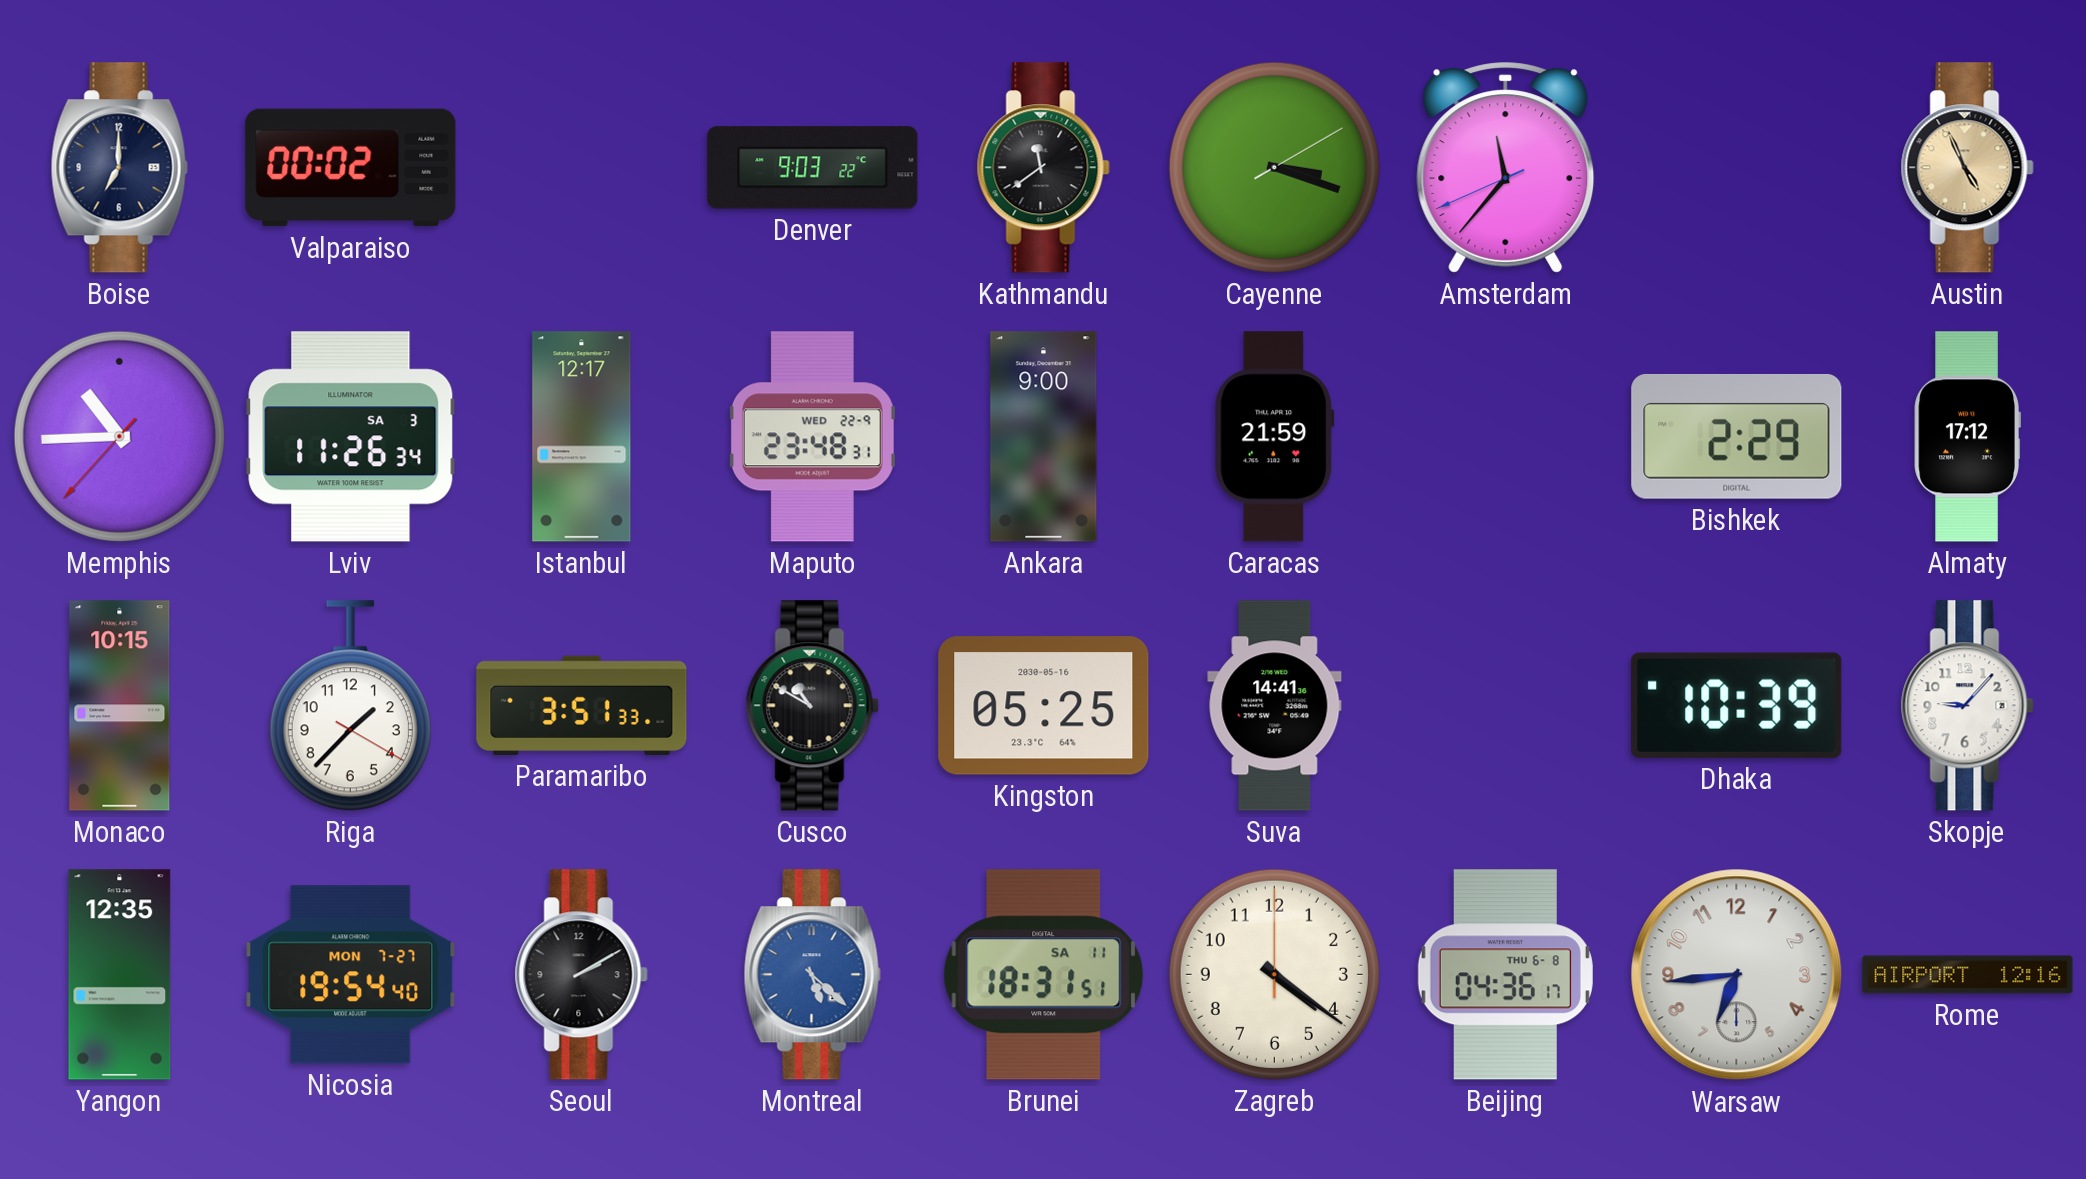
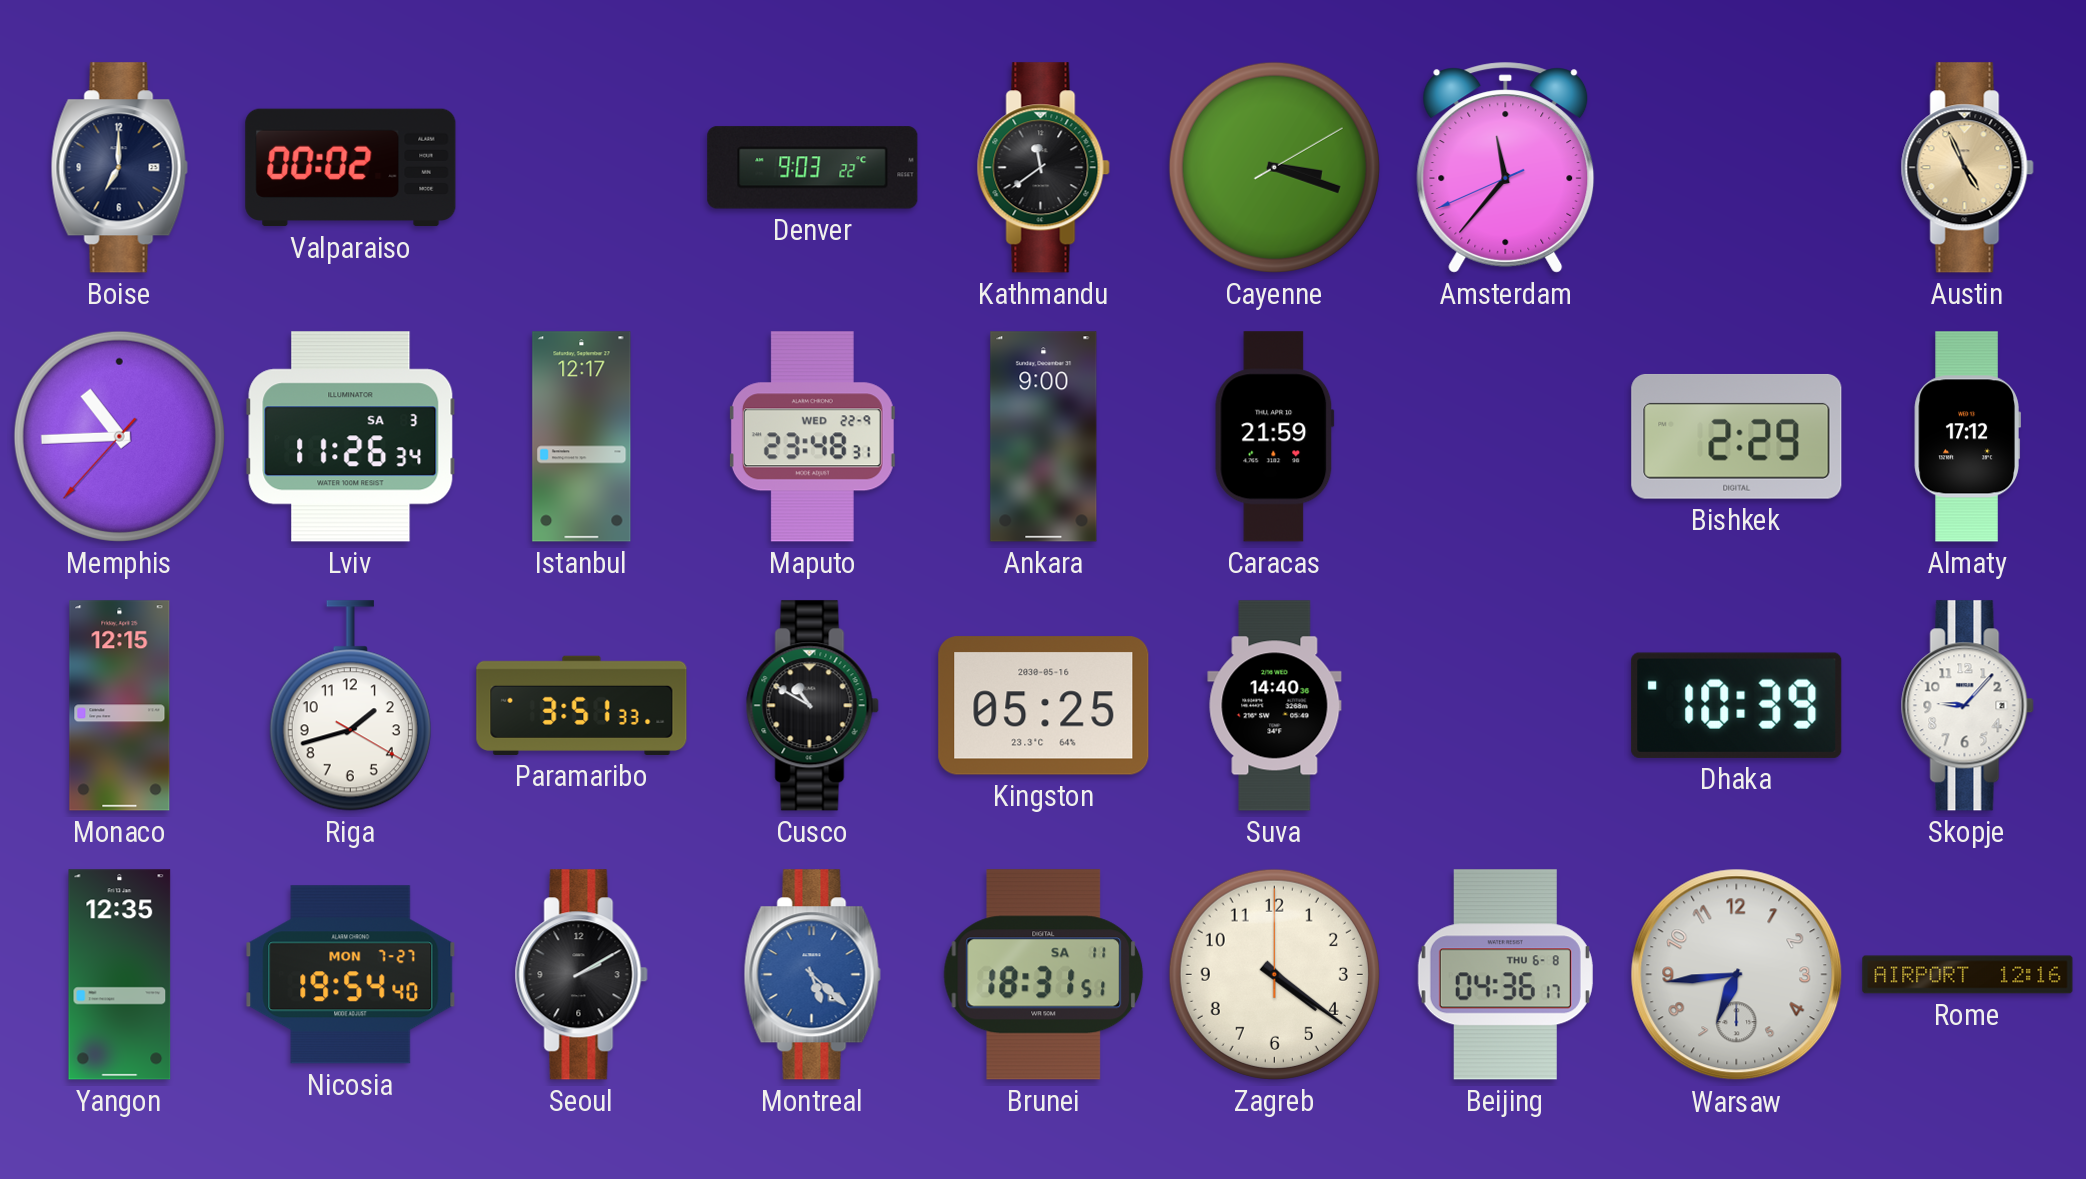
Monaco: 10:15 -> 12:15
Riga: 1:37 -> 1:42
Suva: 14:41 -> 14:40
